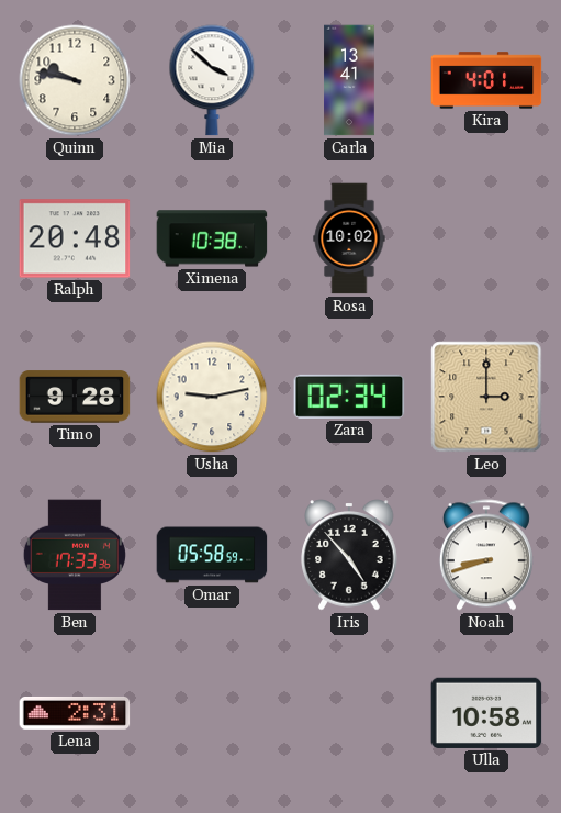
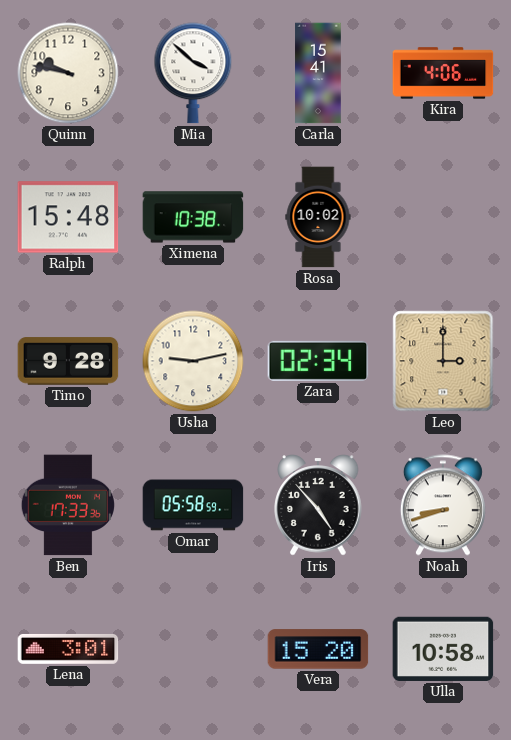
Carla: 13:41 -> 15:41
Kira: 4:01 -> 4:06
Ralph: 20:48 -> 15:48
Lena: 2:31 -> 3:01
Vera: none -> 15:20
